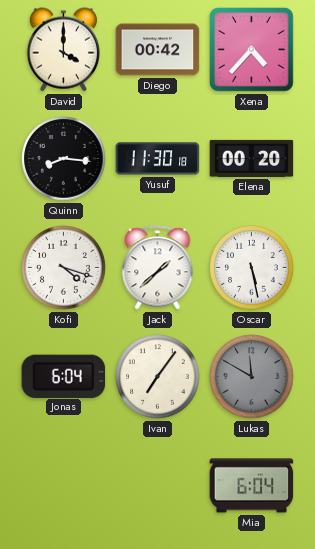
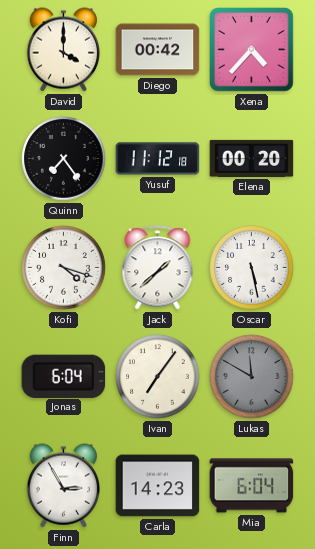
Quinn: 8:16 -> 7:24
Yusuf: 11:30 -> 11:12
Finn: none -> 2:55
Carla: none -> 14:23
